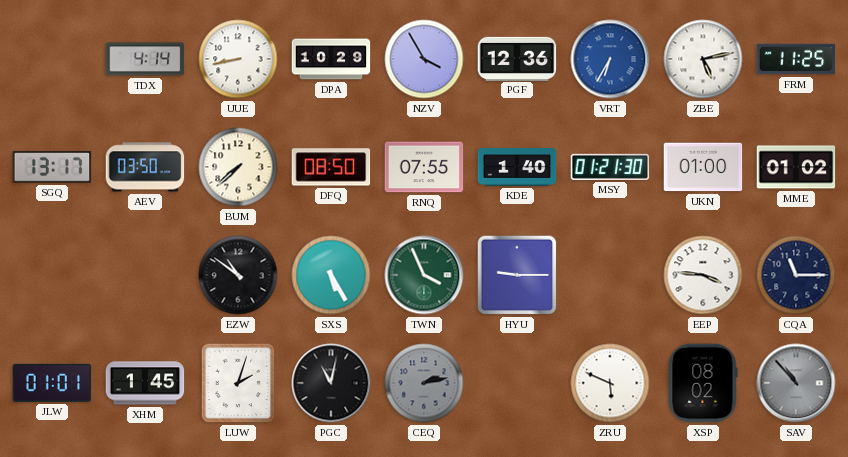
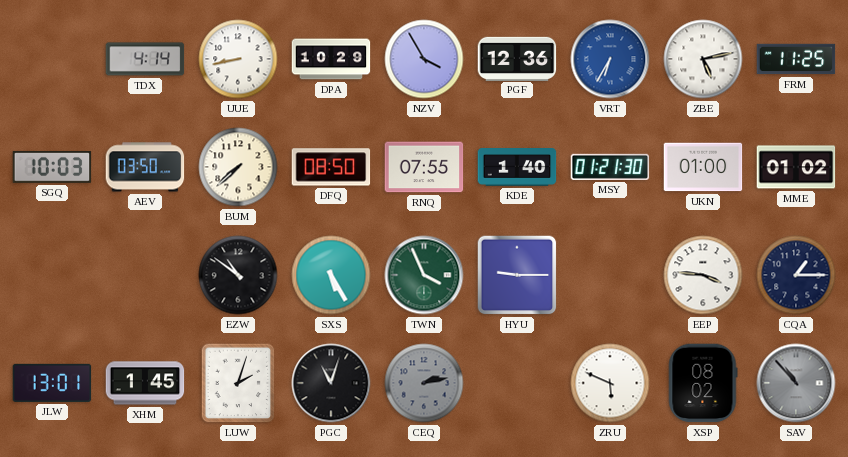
SGQ: 13:17 -> 10:03
CQA: 11:15 -> 1:15
JLW: 01:01 -> 13:01
PGC: 11:02 -> 11:03
